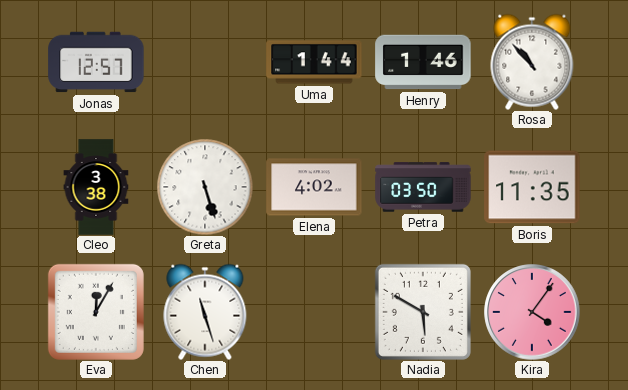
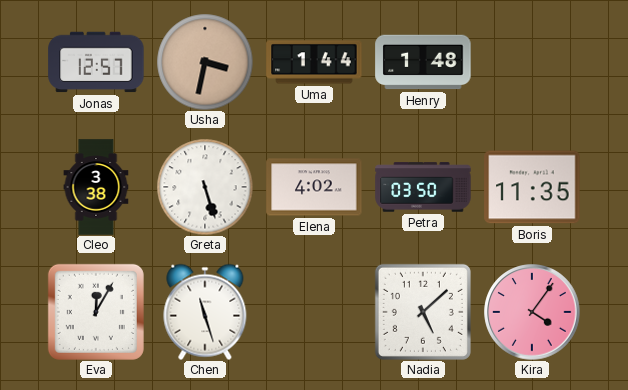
Usha: none -> 3:32
Henry: 1:46 -> 1:48
Rosa: 10:53 -> none
Nadia: 5:50 -> 5:08
